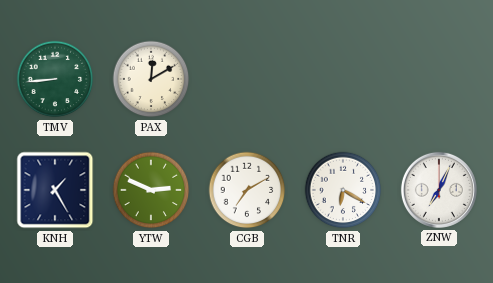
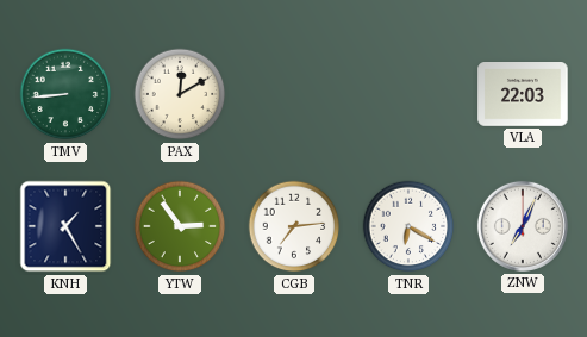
VLA: none -> 22:03
YTW: 2:49 -> 2:54
CGB: 7:10 -> 7:14
